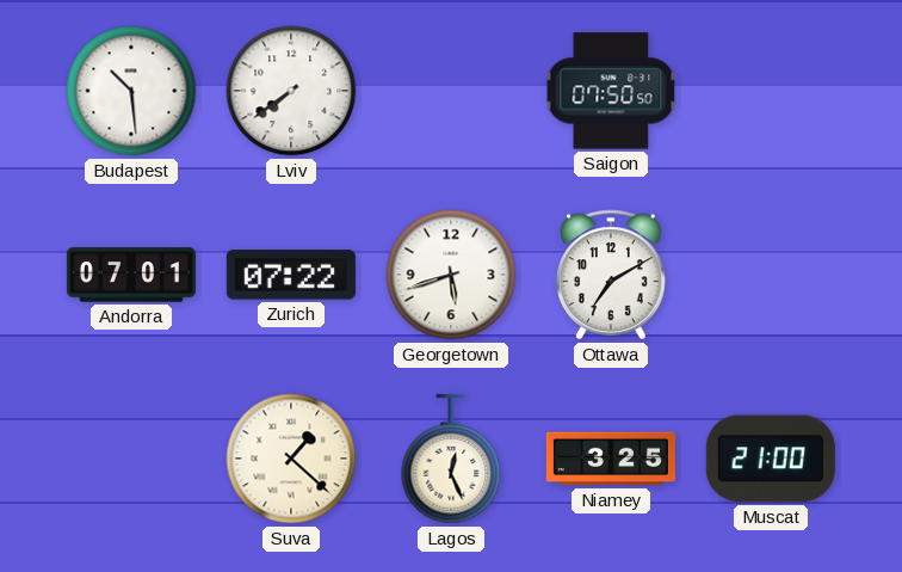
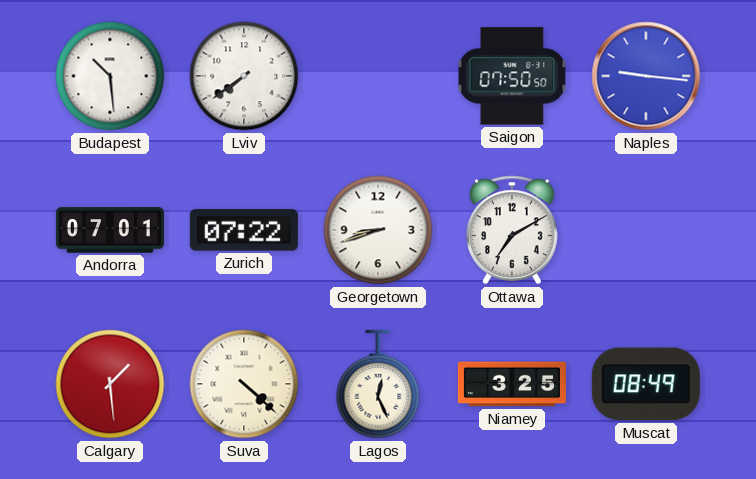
Naples: none -> 9:16
Georgetown: 5:42 -> 8:42
Calgary: none -> 1:29
Suva: 1:22 -> 4:22
Muscat: 21:00 -> 08:49
